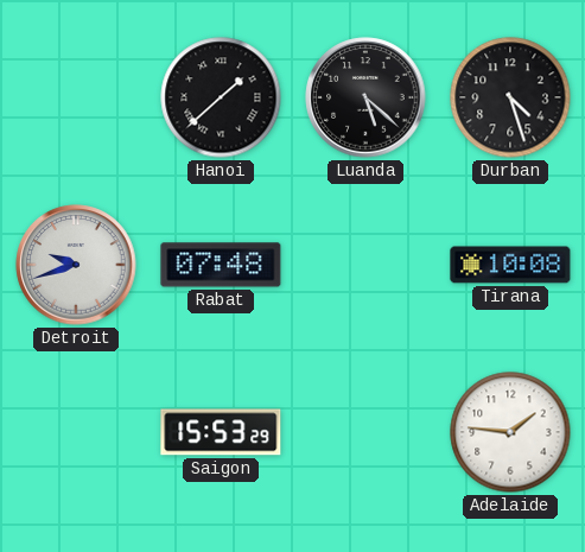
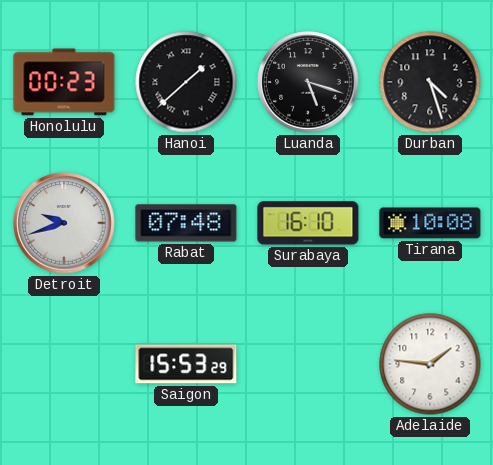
Honolulu: none -> 00:23
Luanda: 5:22 -> 5:18
Surabaya: none -> 16:10
